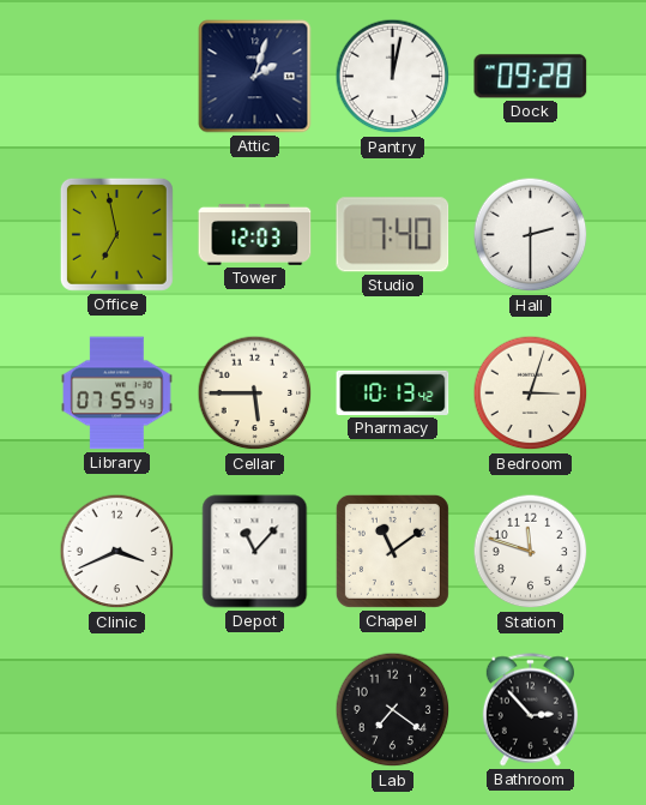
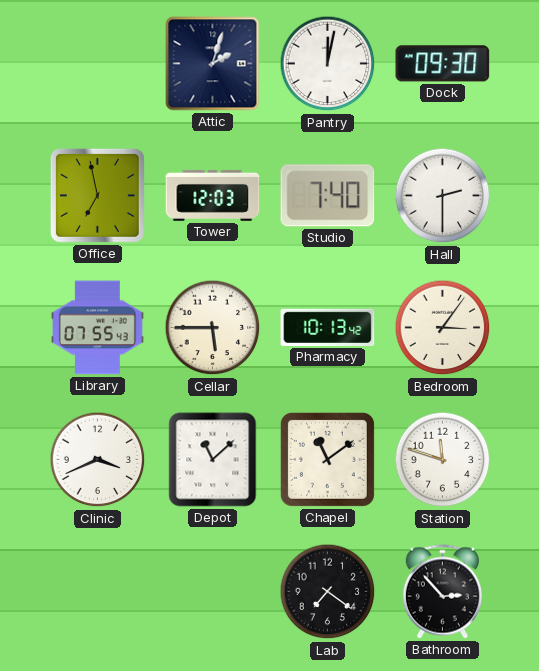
Dock: 09:28 -> 09:30
Bedroom: 3:03 -> 3:06
Depot: 11:07 -> 11:08
